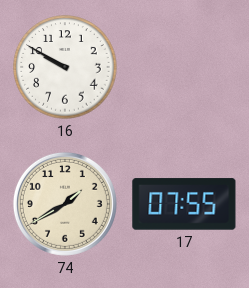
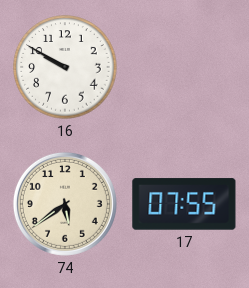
74: 1:40 -> 5:39
